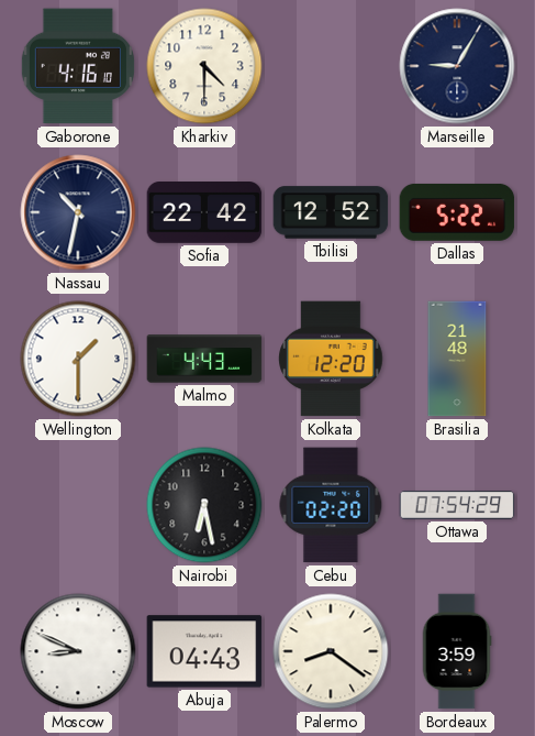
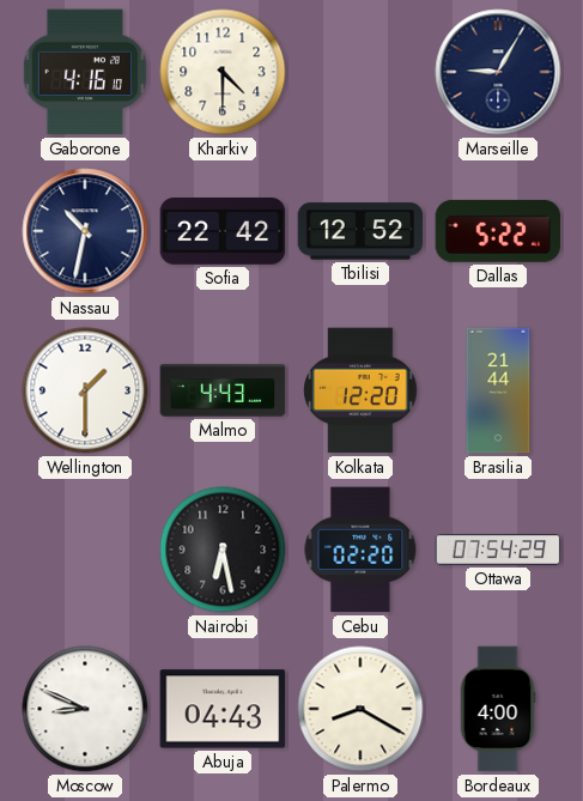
Brasilia: 21:48 -> 21:44
Palermo: 8:21 -> 8:20
Bordeaux: 3:59 -> 4:00
